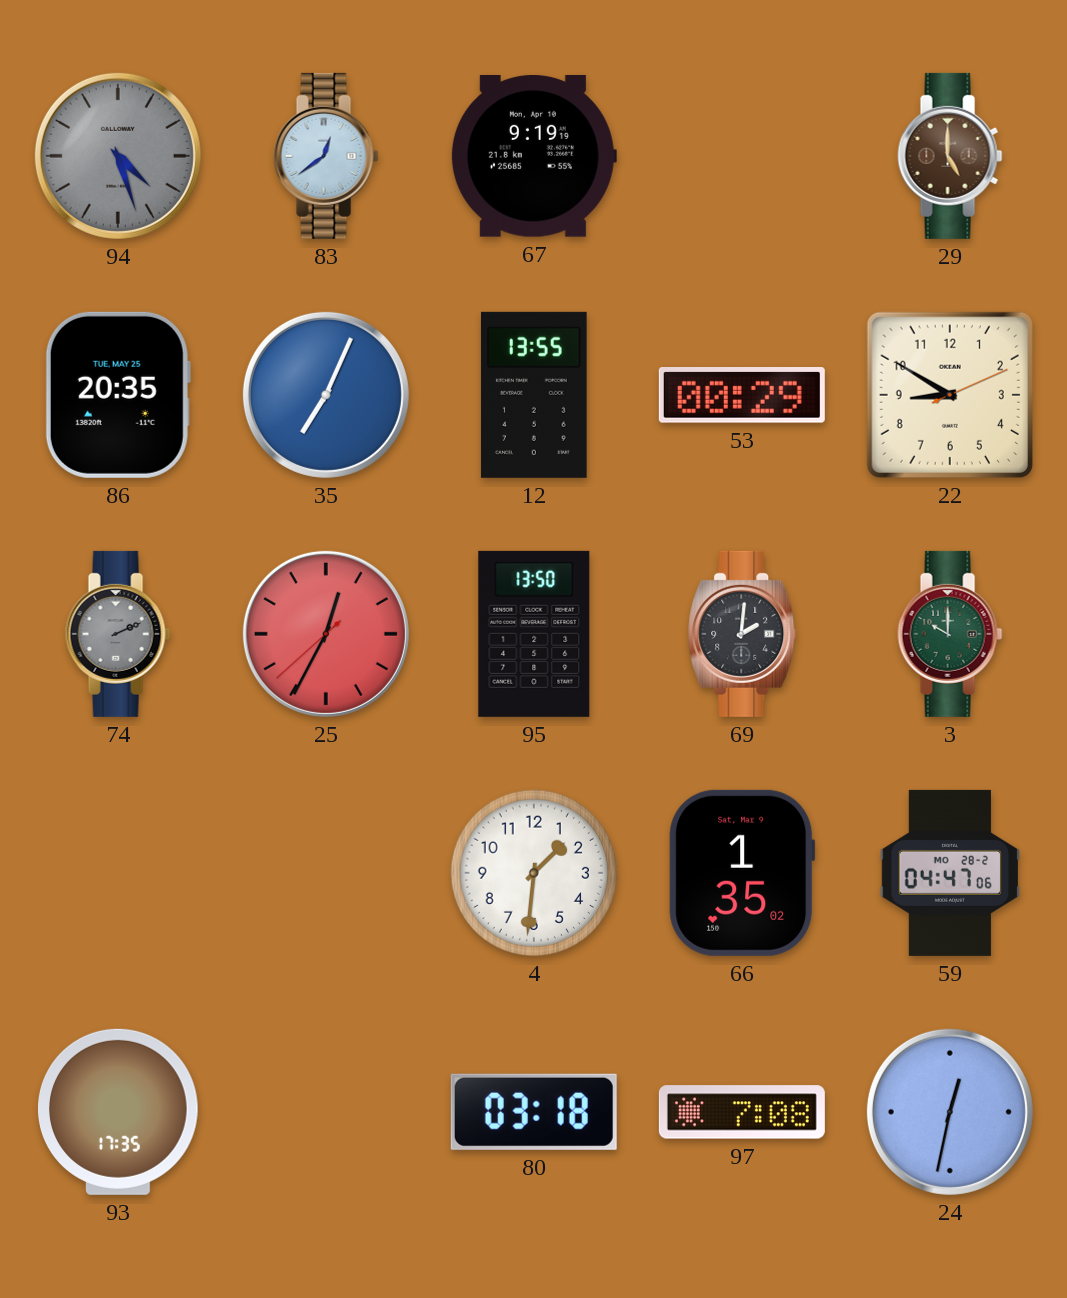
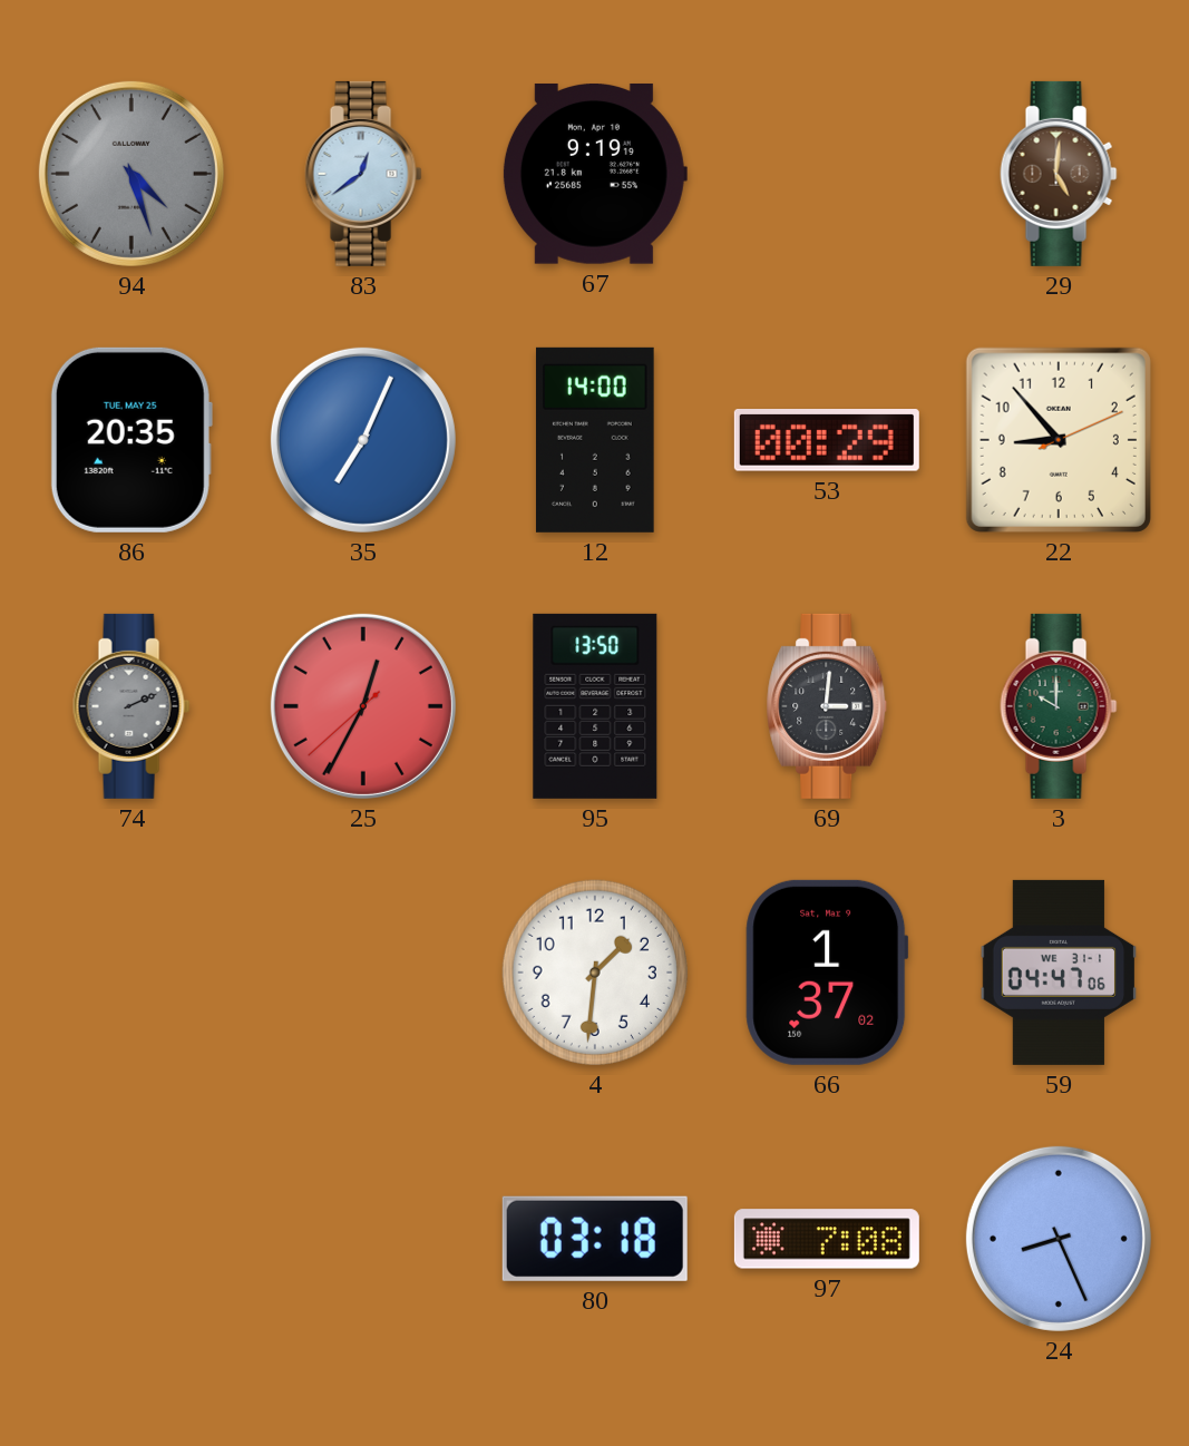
29: 5:00 -> 5:01
12: 13:55 -> 14:00
22: 8:50 -> 8:53
69: 2:01 -> 3:01
66: 1:35 -> 1:37
59 date: MO 28-2 -> WE 31-1
93: 17:35 -> none
24: 12:32 -> 8:26
